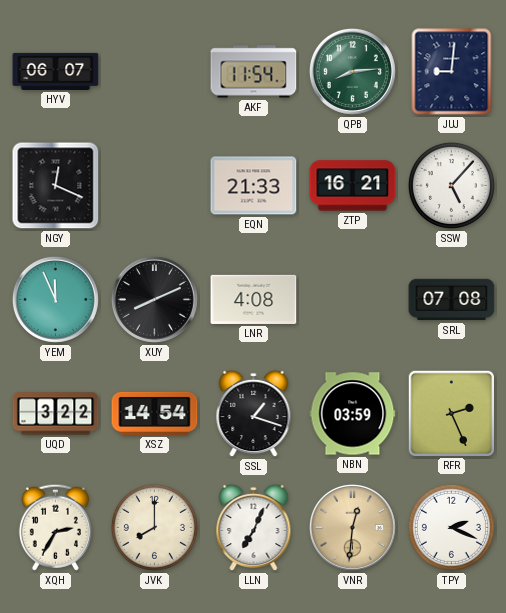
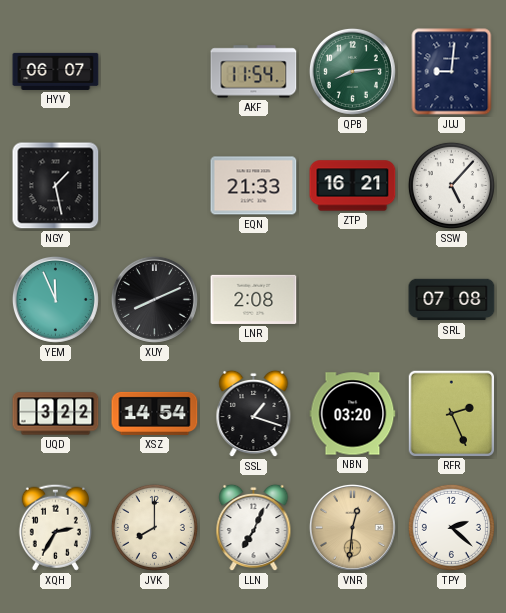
NGY: 12:19 -> 1:28
LNR: 4:08 -> 2:08
NBN: 03:59 -> 03:20
TPY: 2:19 -> 2:22
